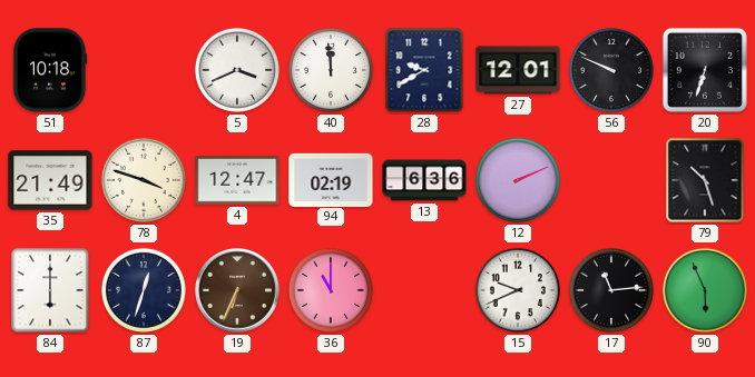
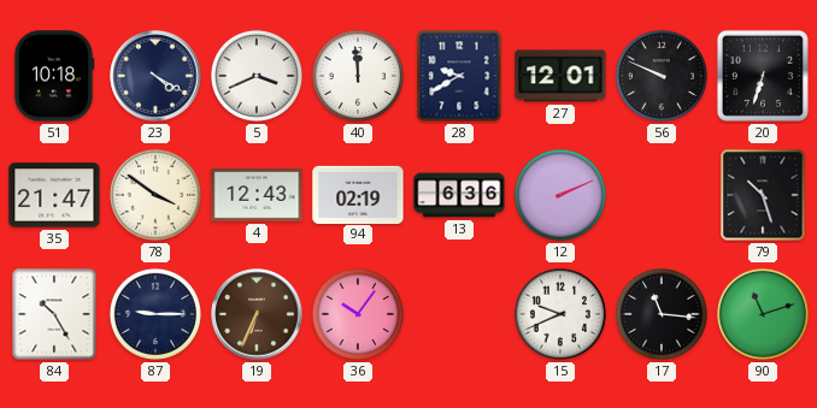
23: none -> 4:20
35: 21:49 -> 21:47
78: 3:48 -> 3:51
4: 12:47 -> 12:43
84: 6:00 -> 10:25
87: 12:33 -> 9:15
36: 11:00 -> 10:06
17: 11:14 -> 11:16
90: 5:56 -> 11:12
